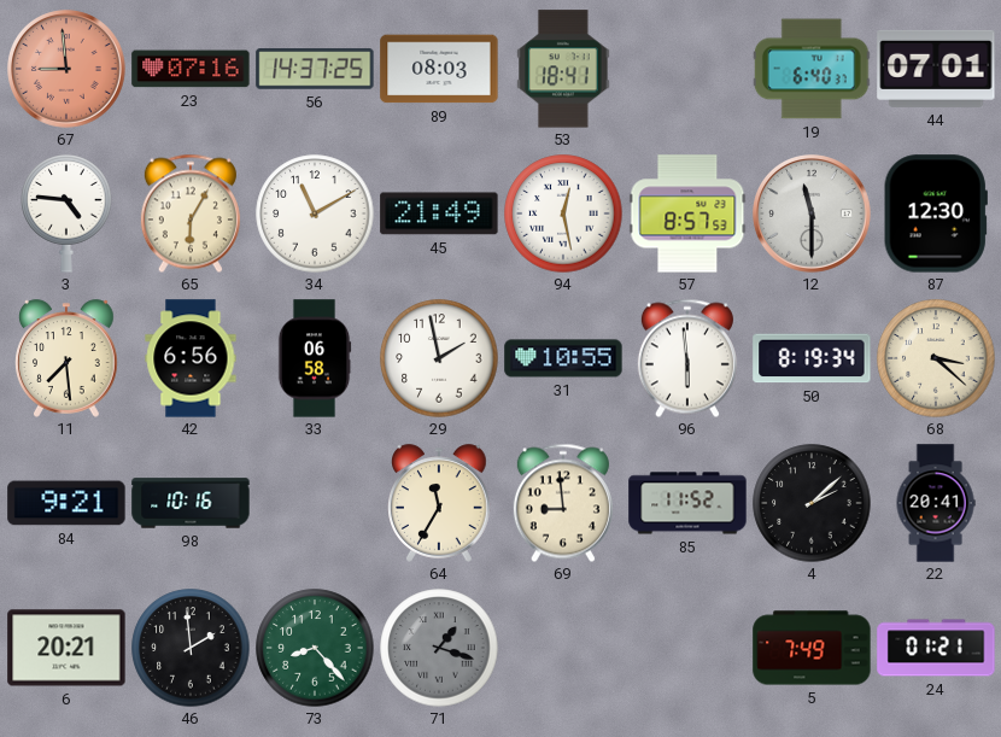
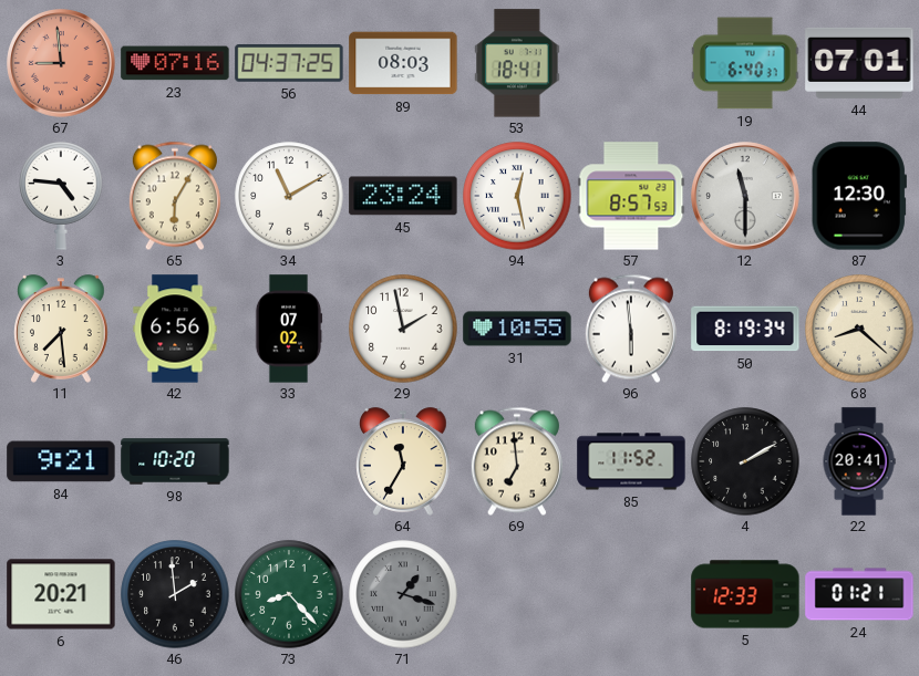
56: 14:37 -> 04:37
45: 21:49 -> 23:24
33: 06:58 -> 07:02
68: 3:22 -> 8:22
98: 10:16 -> 10:20
69: 8:59 -> 6:59
4: 2:08 -> 2:10
5: 7:49 -> 12:33
